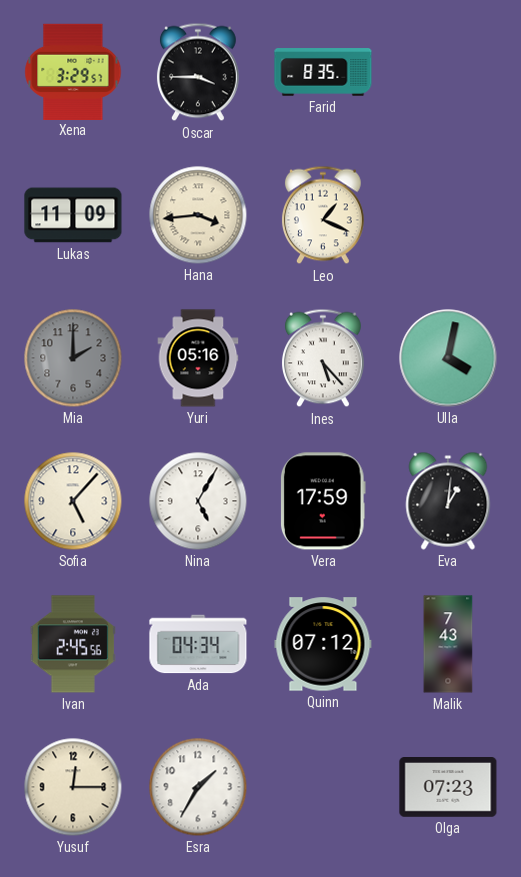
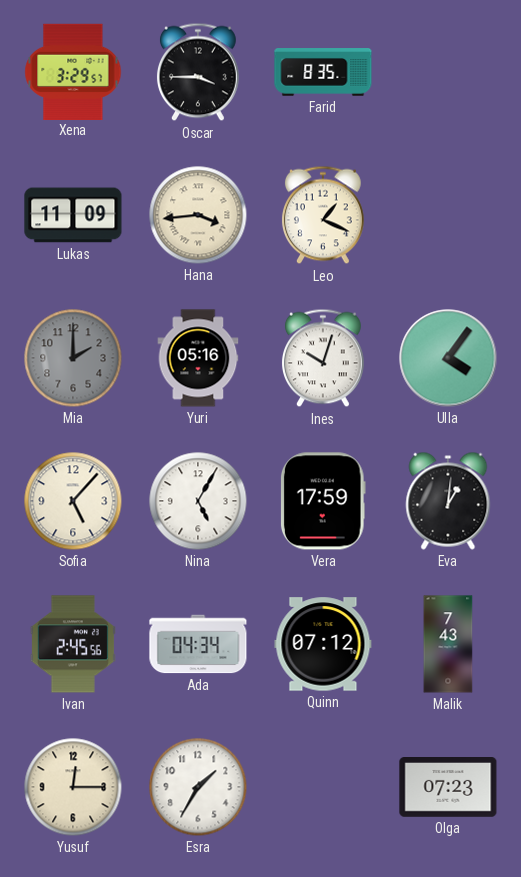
Ines: 5:23 -> 10:03
Ulla: 4:02 -> 4:06
